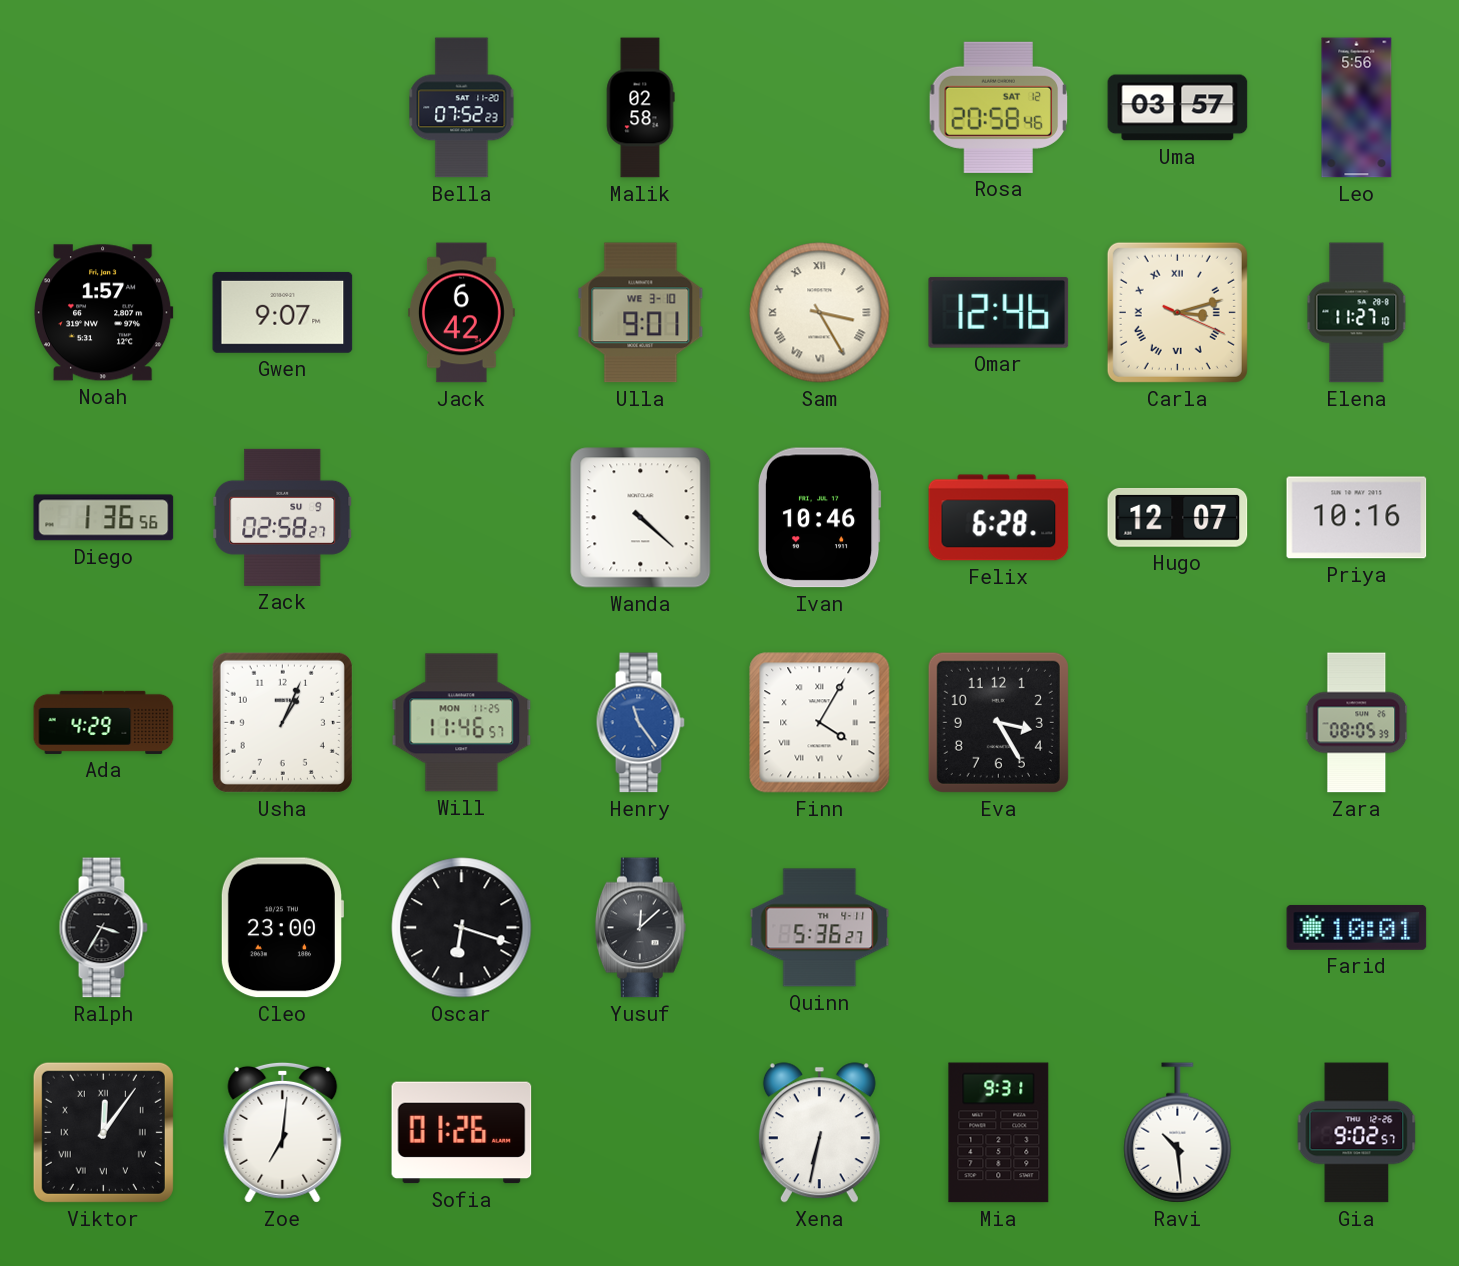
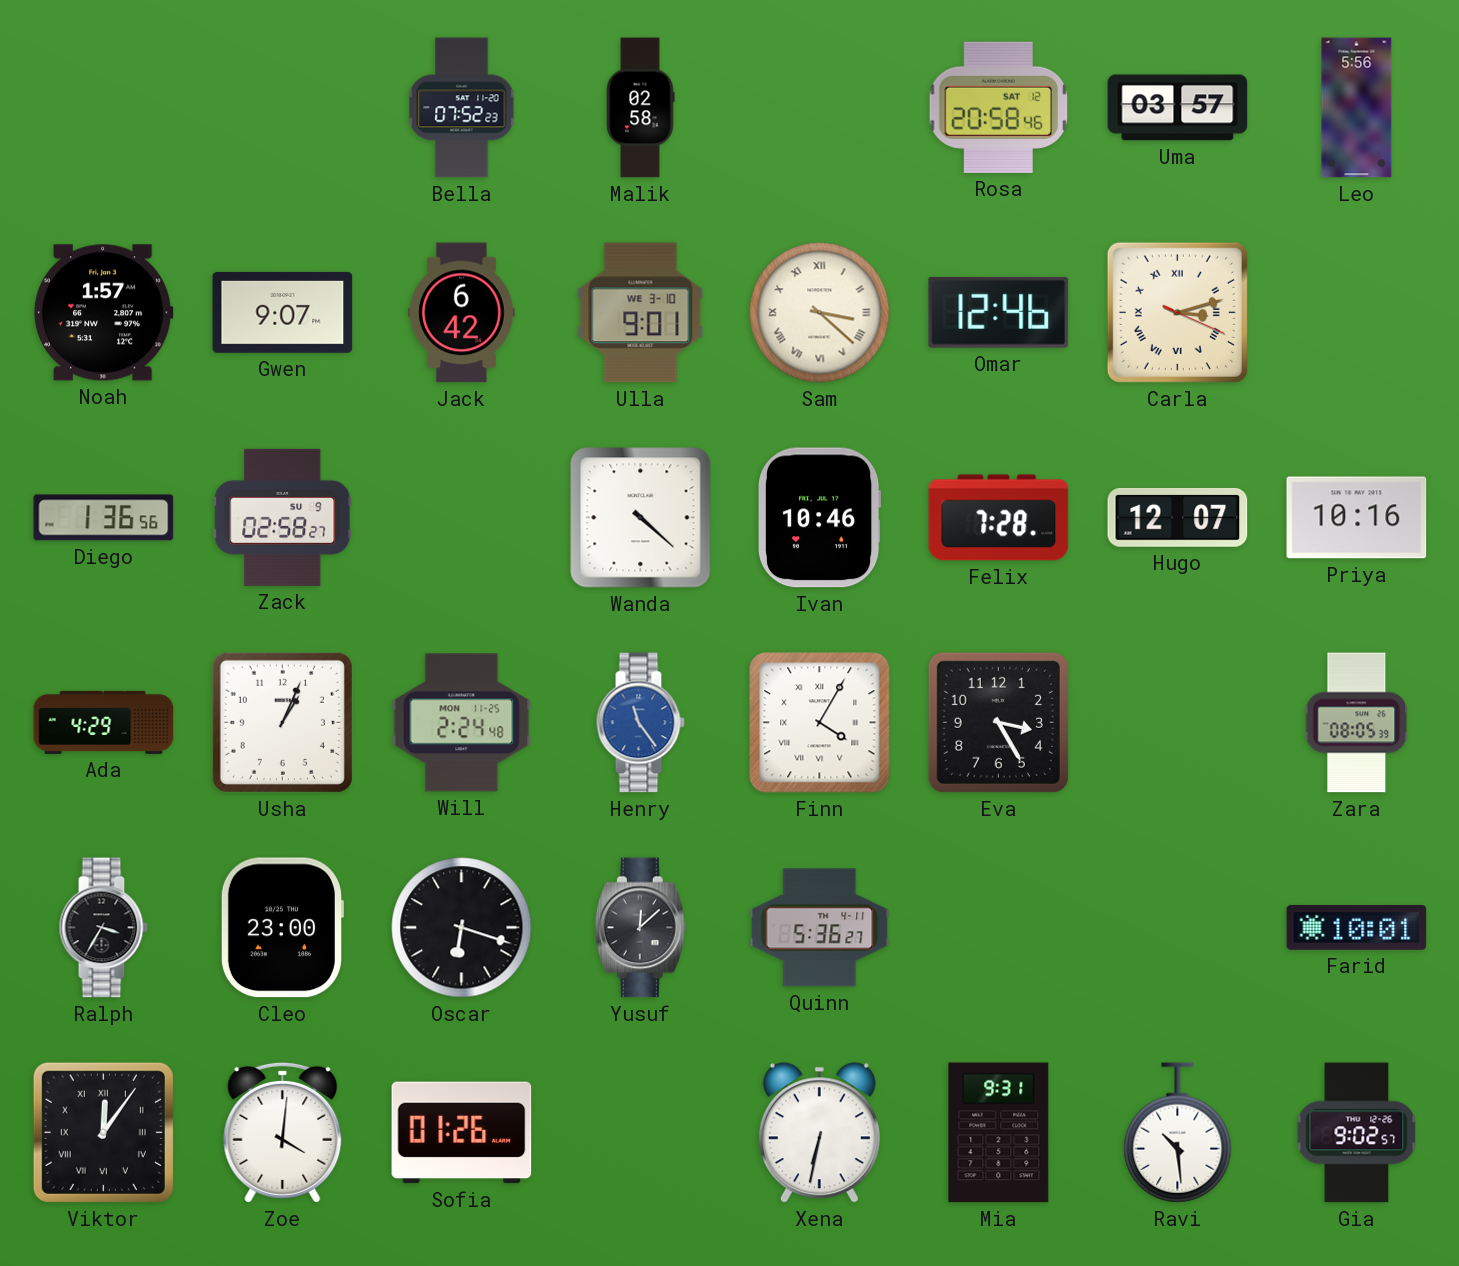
Sam: 3:25 -> 3:22
Elena: 11:27 -> none
Felix: 6:28 -> 7:28
Will: 11:46 -> 2:24
Zoe: 7:01 -> 4:01
